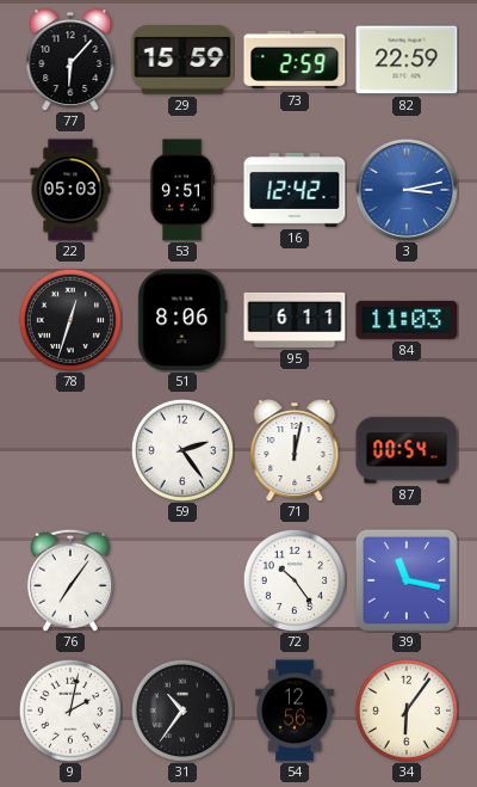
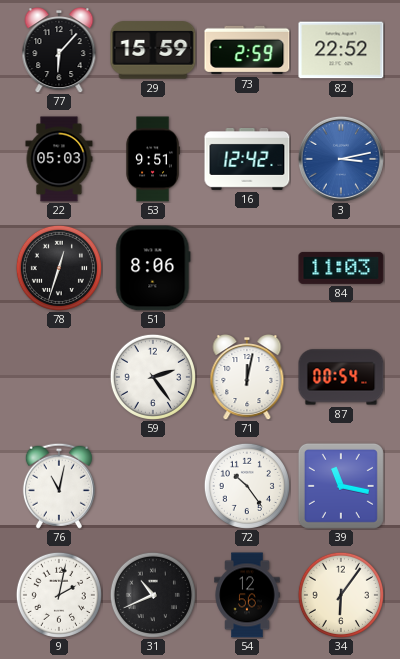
82: 22:59 -> 22:52
95: 6:11 -> none
76: 7:06 -> 11:02
31: 10:36 -> 10:41
